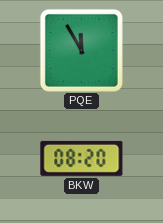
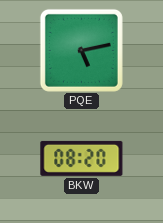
PQE: 11:55 -> 5:13
